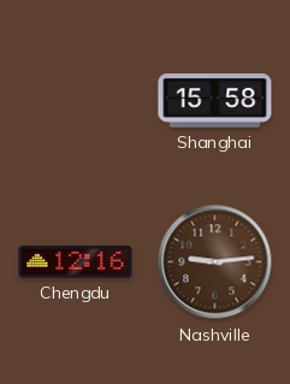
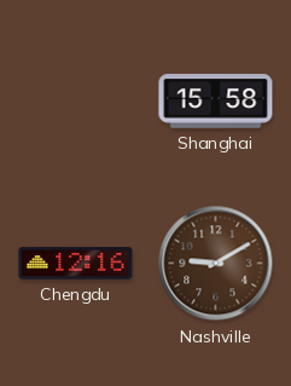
Nashville: 9:14 -> 9:10
